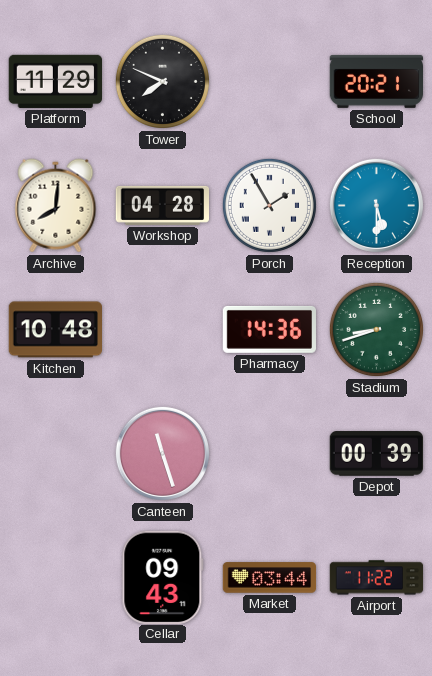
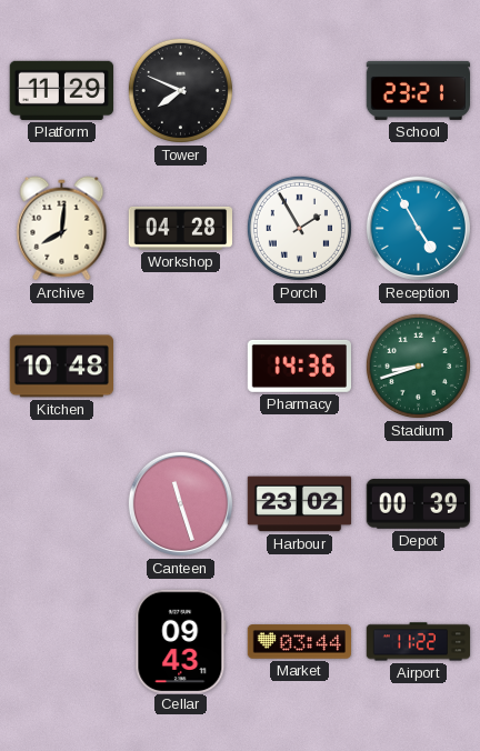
School: 20:21 -> 23:21
Reception: 5:30 -> 4:55
Harbour: none -> 23:02
